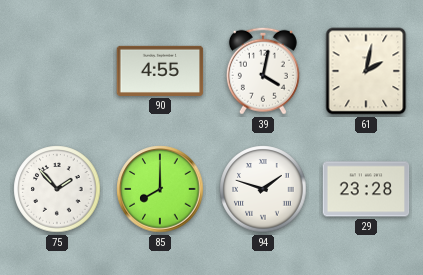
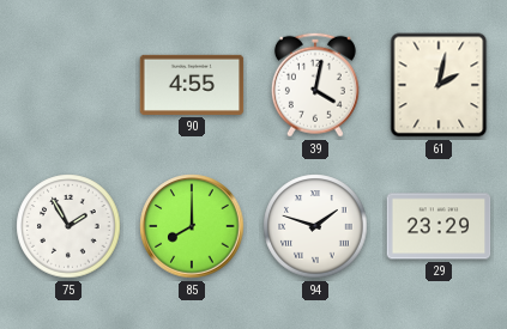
75: 1:53 -> 1:55
29: 23:28 -> 23:29
